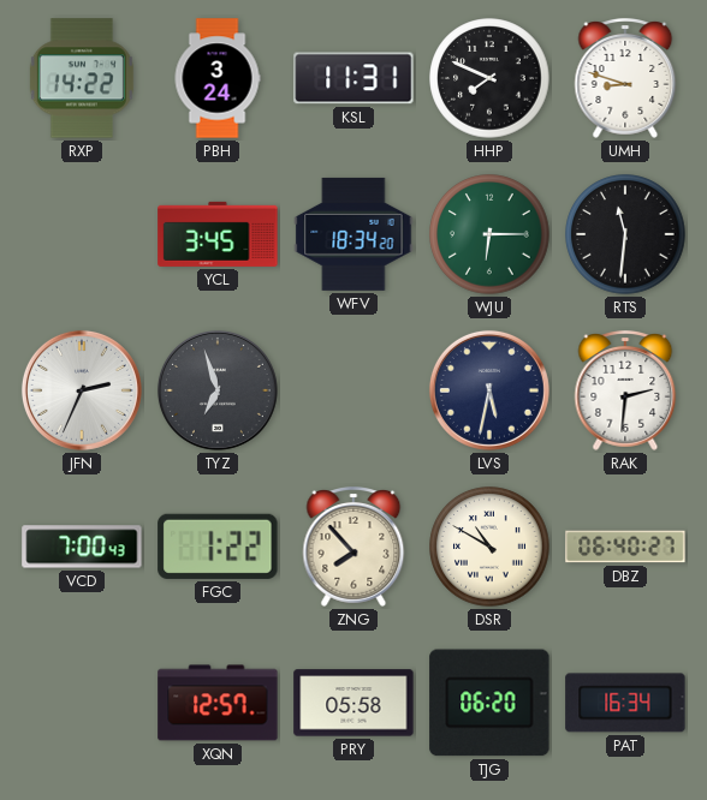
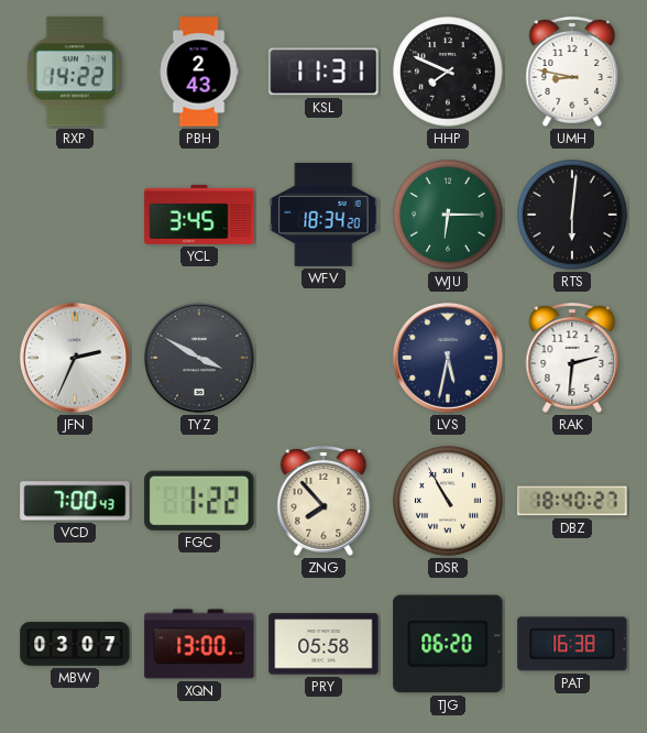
PBH: 3:24 -> 2:43
UMH: 8:48 -> 8:47
RTS: 11:31 -> 6:01
TYZ: 6:57 -> 3:50
DSR: 10:50 -> 10:55
DBZ: 06:40 -> 18:40
MBW: none -> 03:07
XQN: 12:57 -> 13:00
PAT: 16:34 -> 16:38
